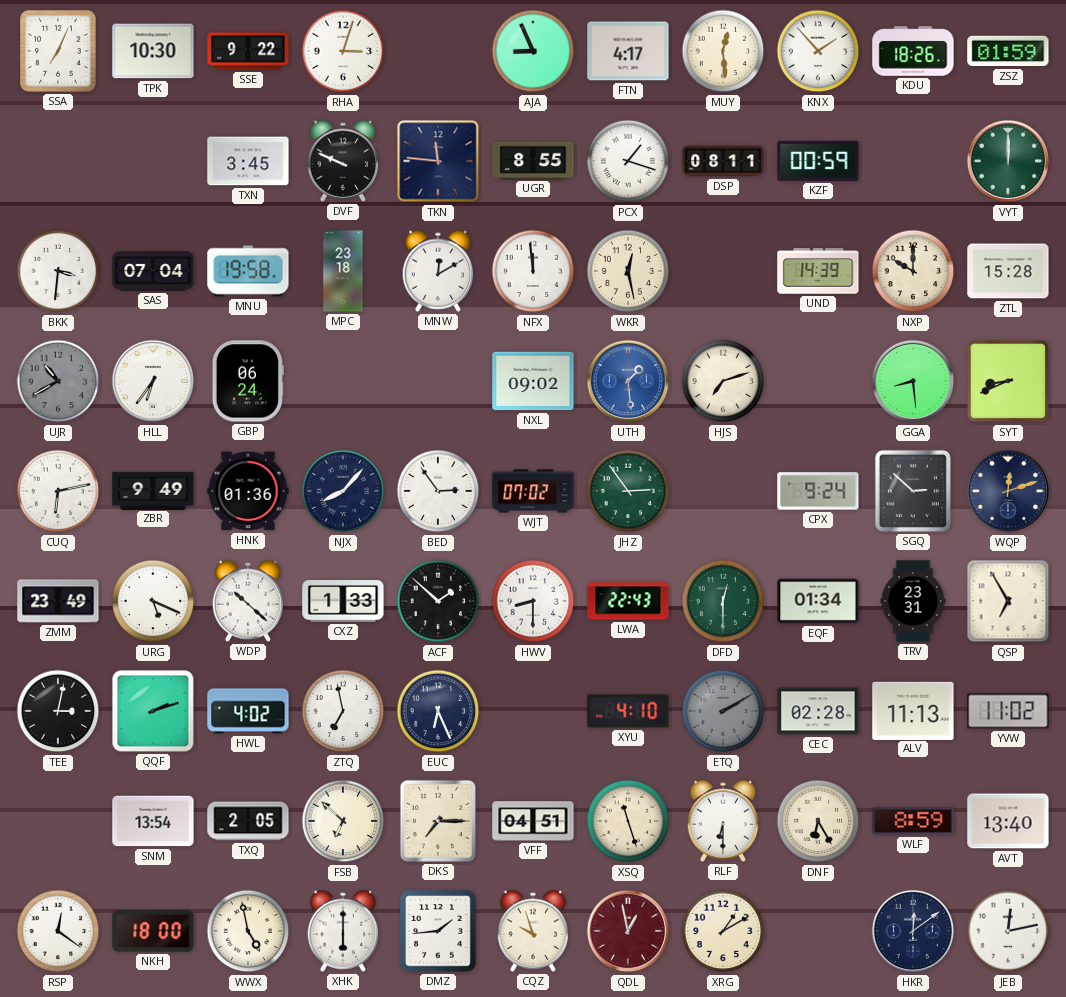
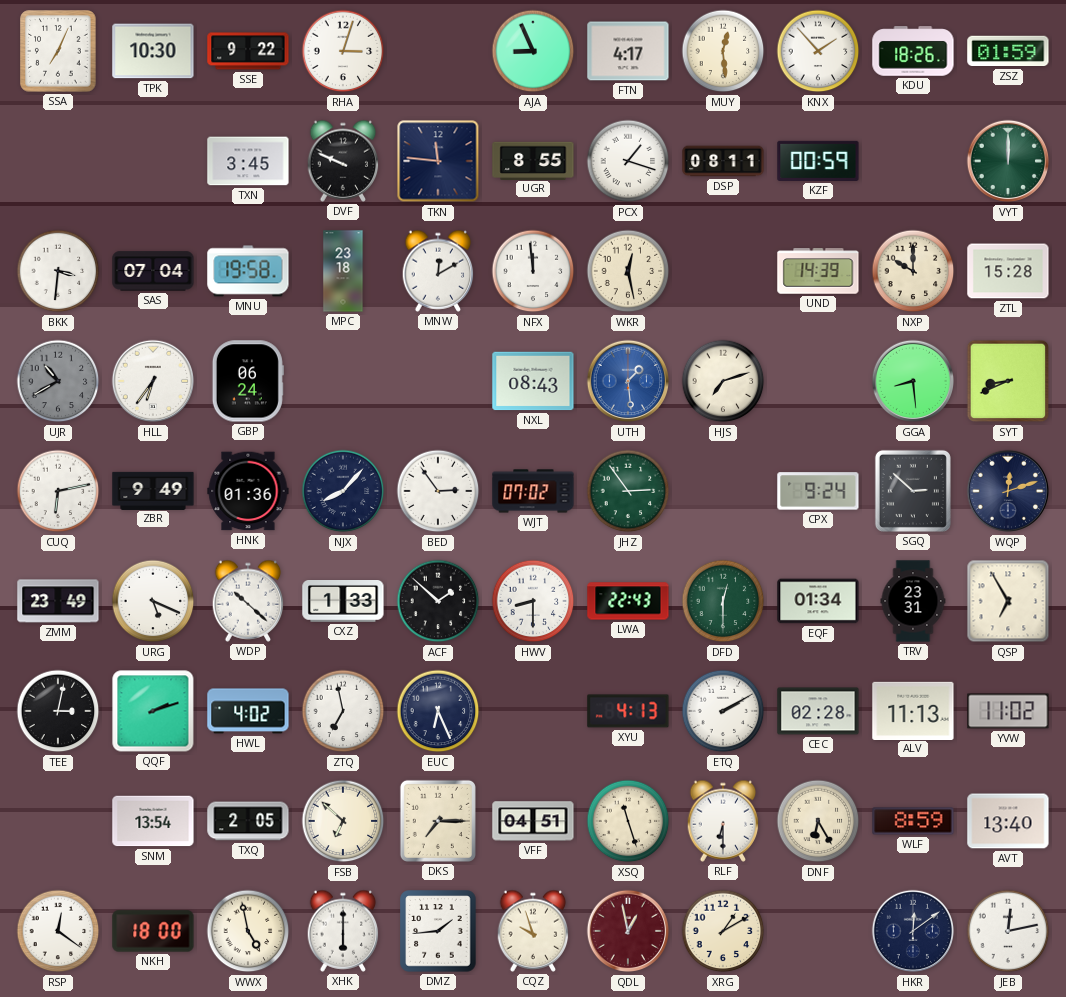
NXL: 09:02 -> 08:43
XYU: 4:10 -> 4:13
ETQ dial: grey -> white
